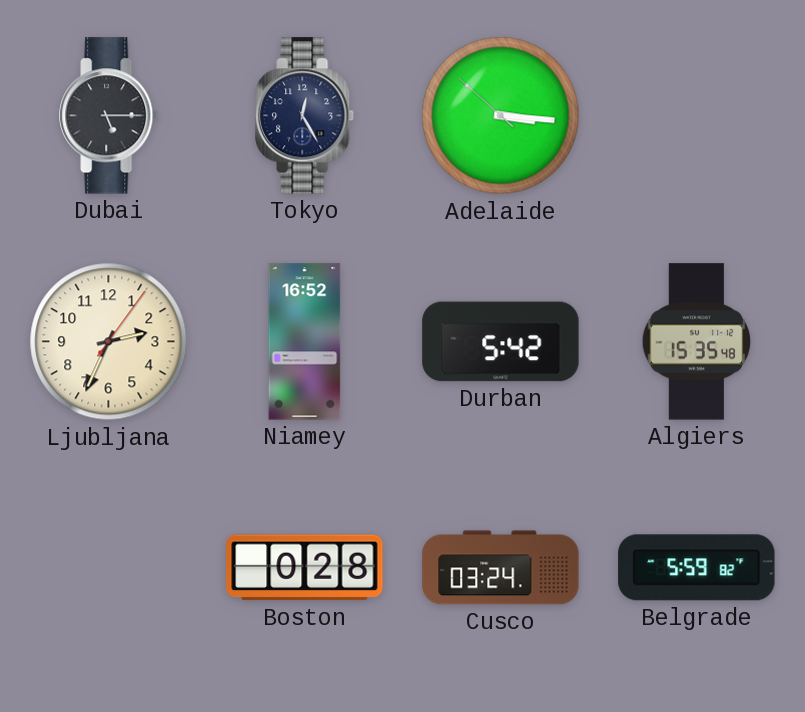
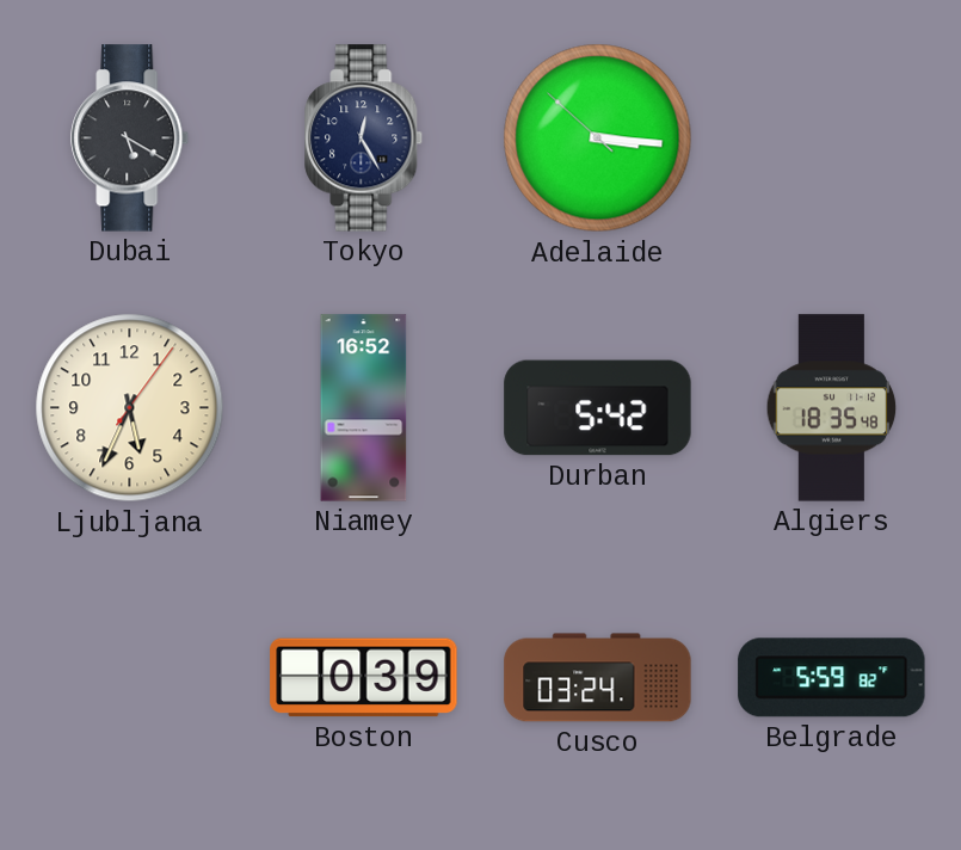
Dubai: 5:15 -> 5:20
Ljubljana: 2:34 -> 5:34
Algiers: 15:35 -> 18:35
Boston: 0:28 -> 0:39
